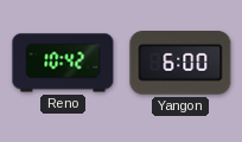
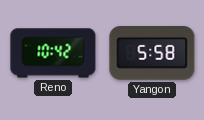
Yangon: 6:00 -> 5:58
